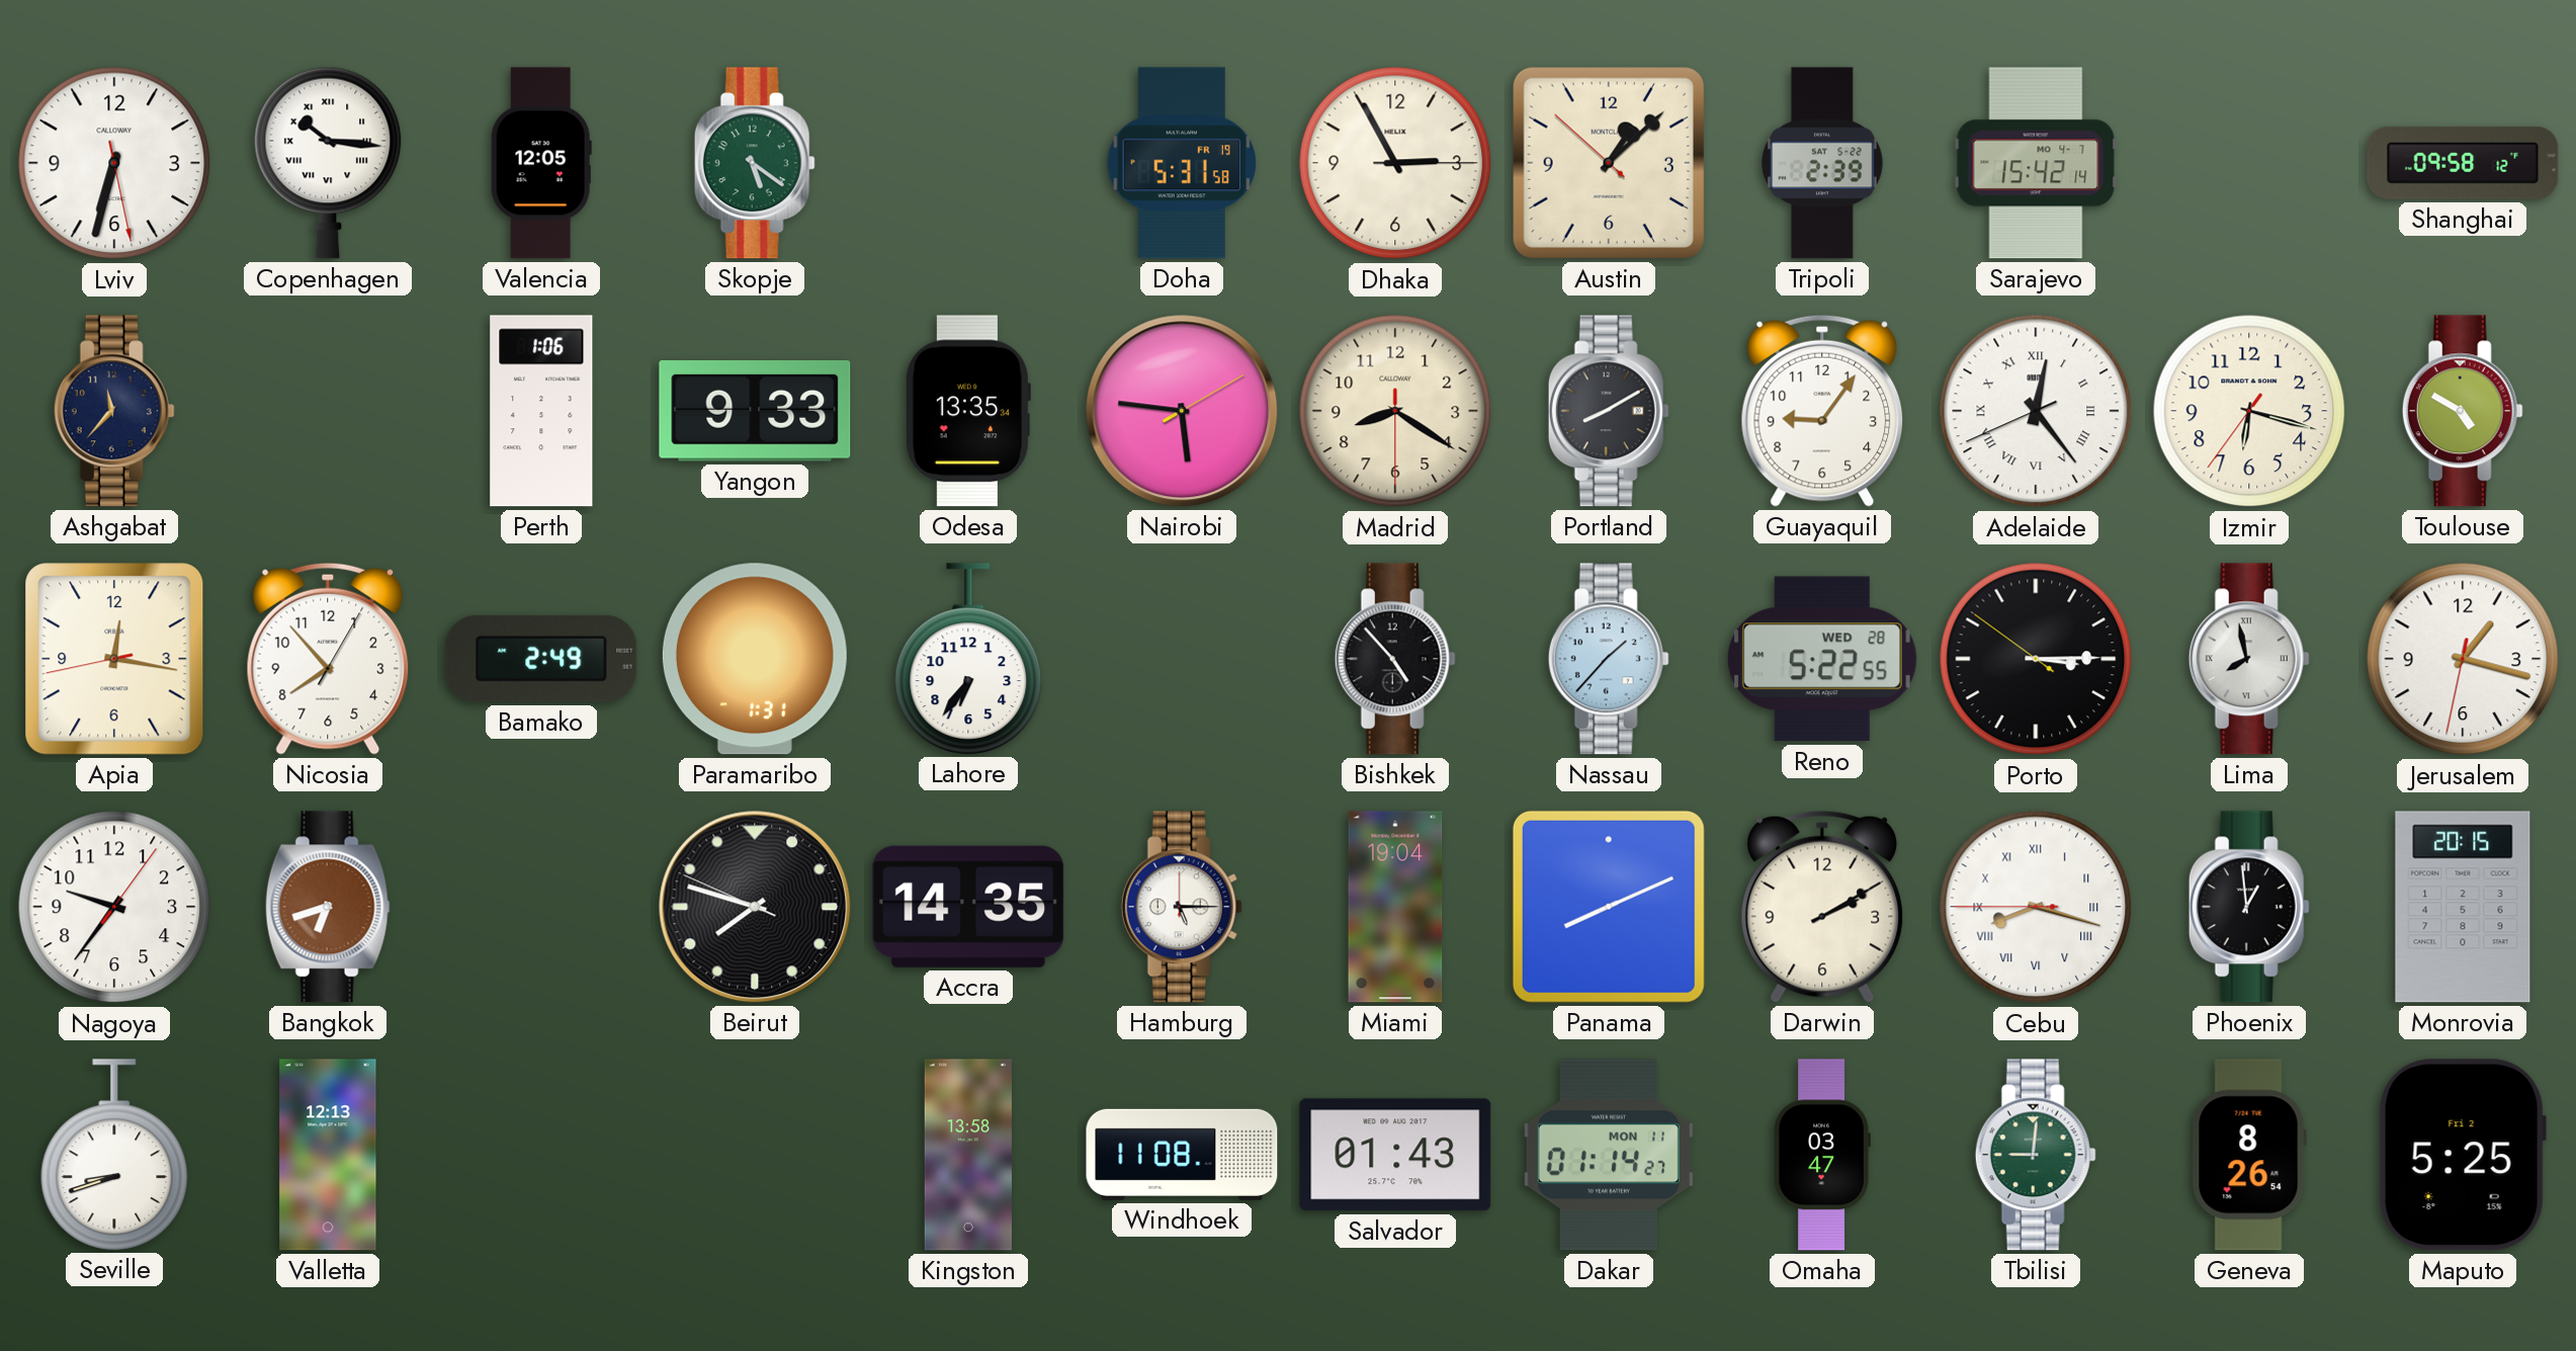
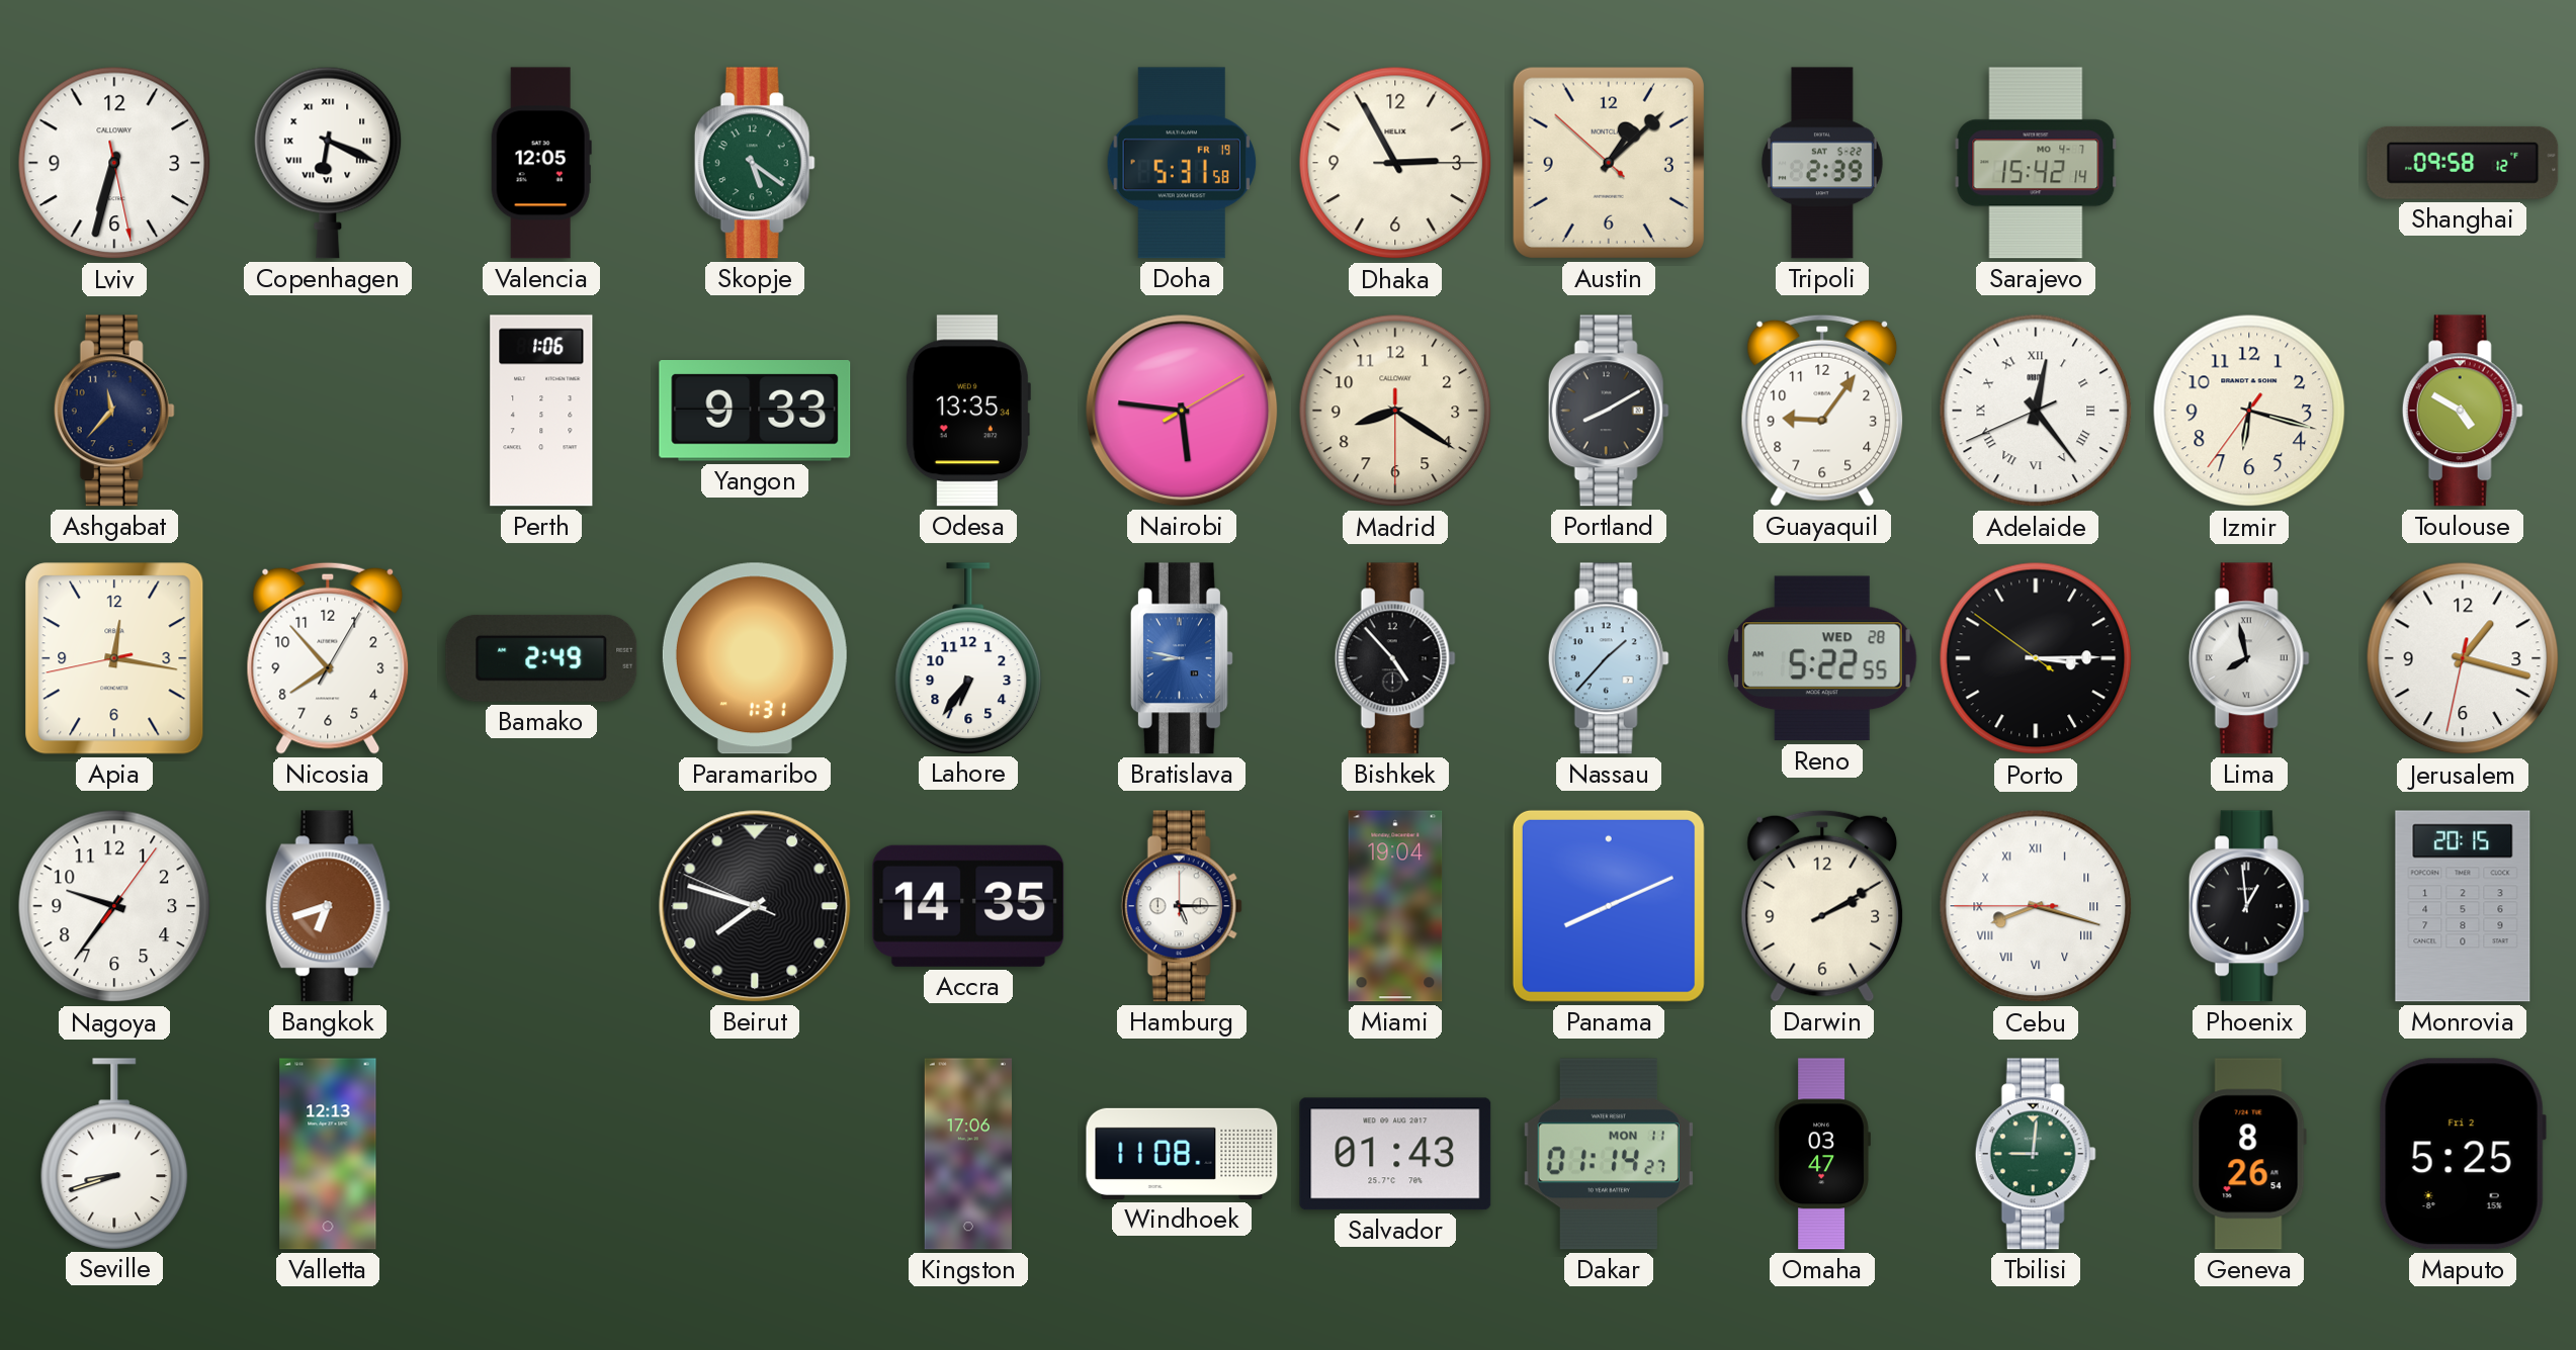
Copenhagen: 10:16 -> 6:19
Bratislava: none -> 8:47
Kingston: 13:58 -> 17:06
